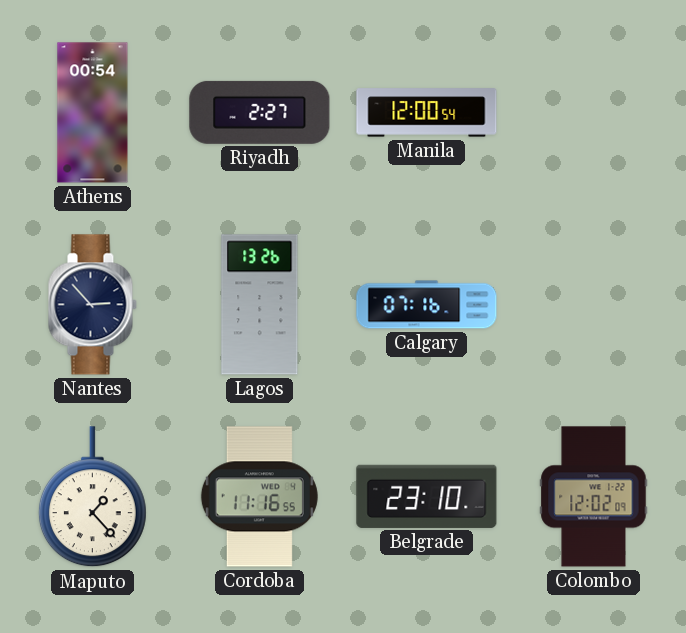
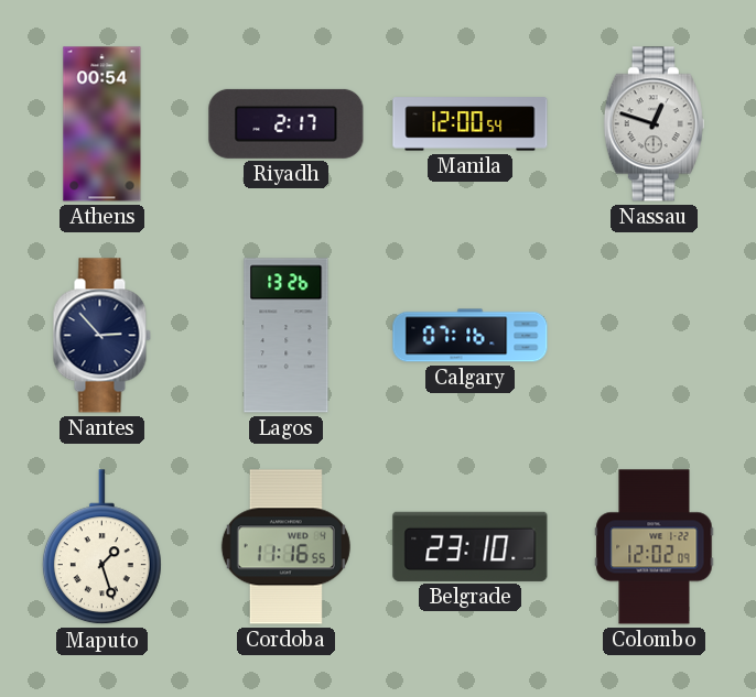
Riyadh: 2:27 -> 2:17
Nassau: none -> 12:48
Maputo: 1:23 -> 1:27
